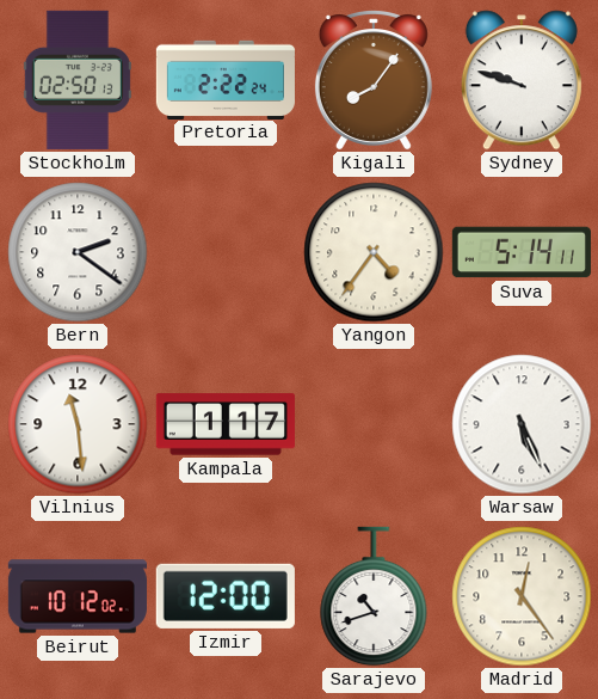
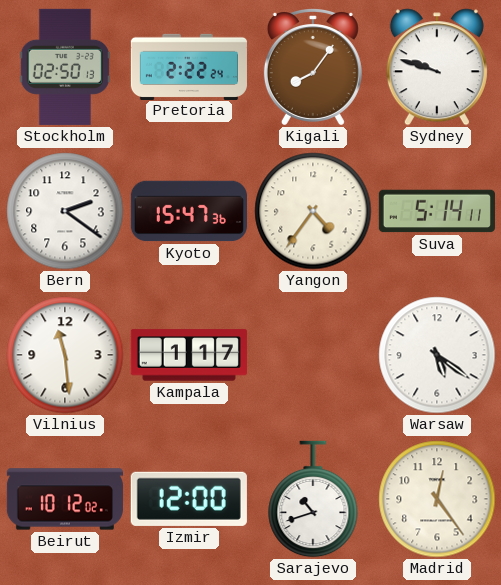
Kyoto: none -> 15:47
Warsaw: 5:26 -> 5:21
